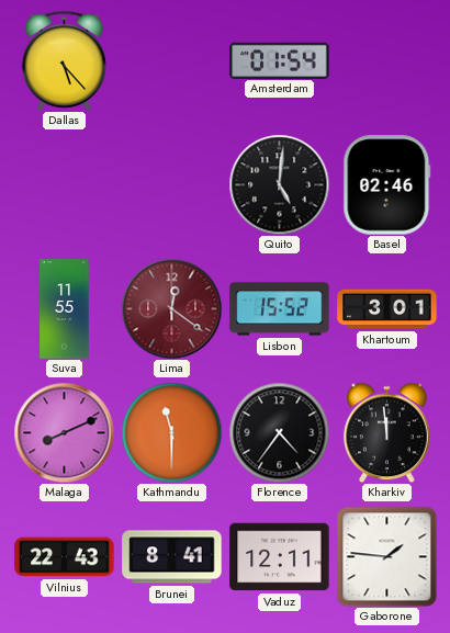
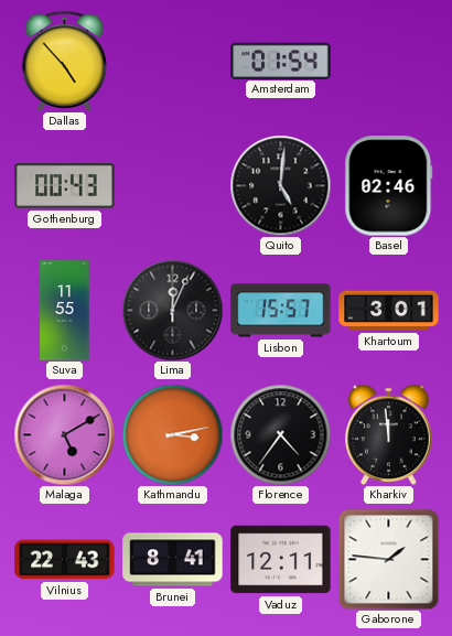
Dallas: 5:23 -> 4:53
Gothenburg: none -> 00:43
Lima: 12:21 -> 12:04
Lima dial: burgundy -> black
Lisbon: 15:52 -> 15:57
Malaga: 8:11 -> 5:10
Kathmandu: 11:30 -> 3:13
